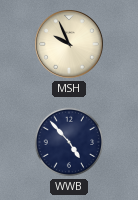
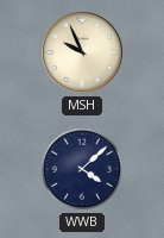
WWB: 4:53 -> 4:08
